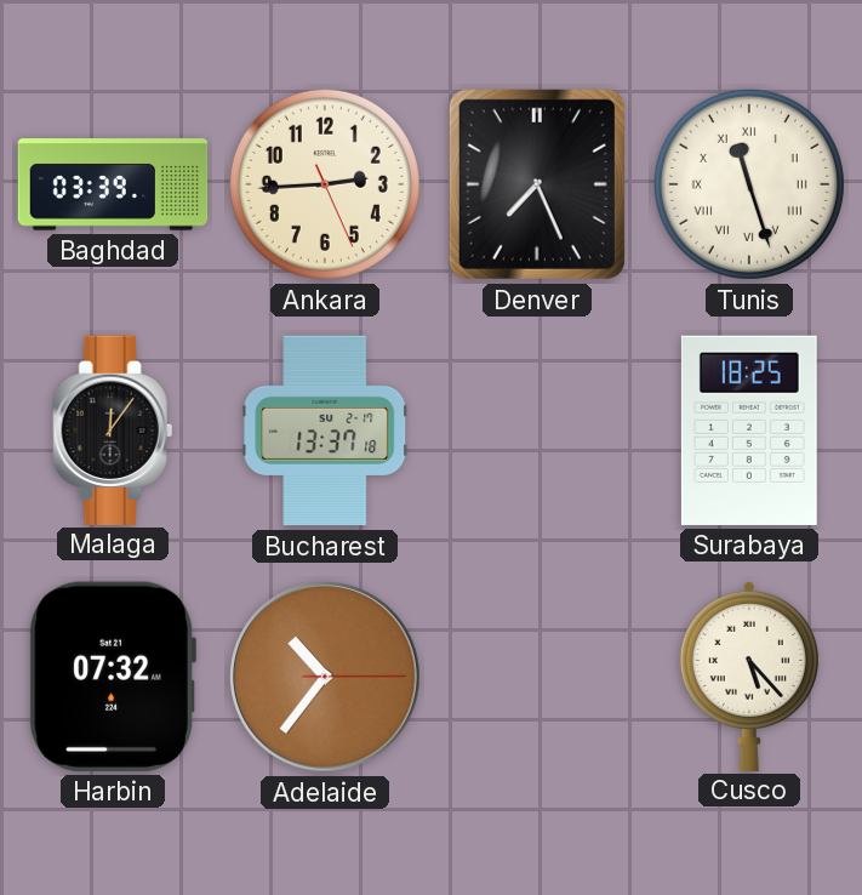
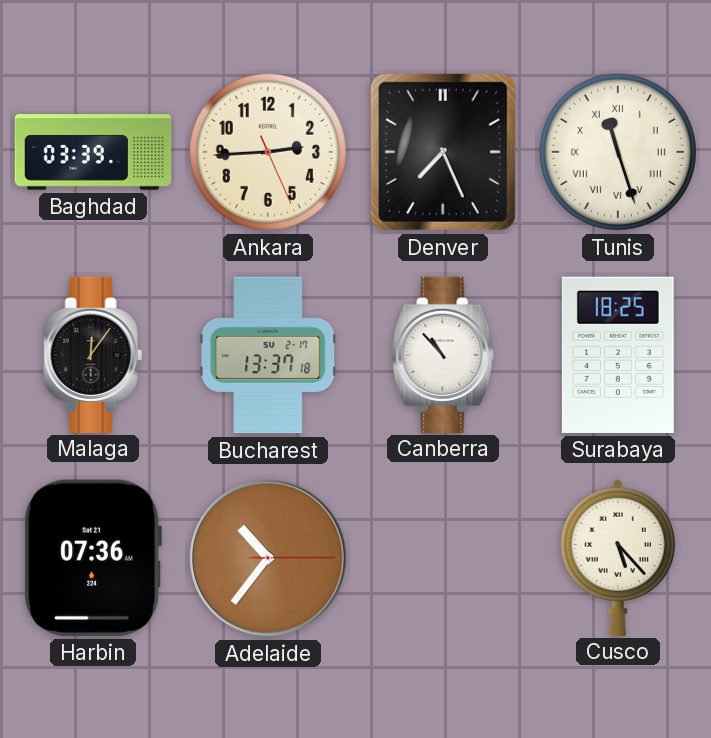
Canberra: none -> 10:53
Harbin: 07:32 -> 07:36
